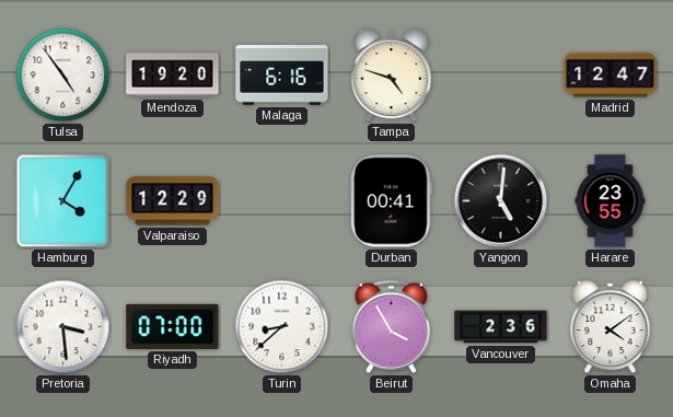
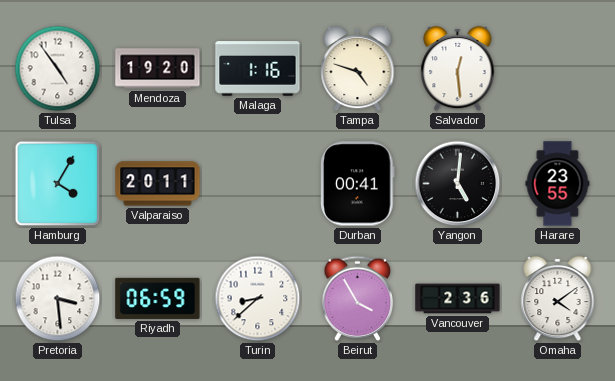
Malaga: 6:16 -> 1:16
Salvador: none -> 12:29
Madrid: 12:47 -> none
Valparaiso: 12:29 -> 20:11
Riyadh: 07:00 -> 06:59
